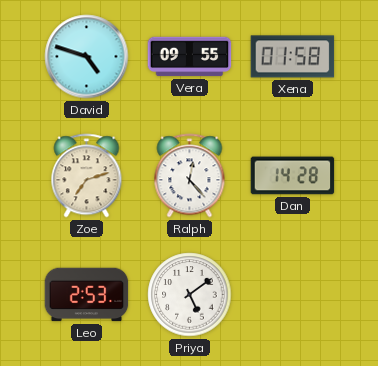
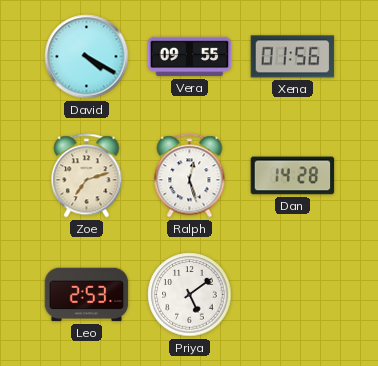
David: 4:48 -> 4:20
Xena: 01:58 -> 01:56
Ralph: 12:23 -> 12:27
